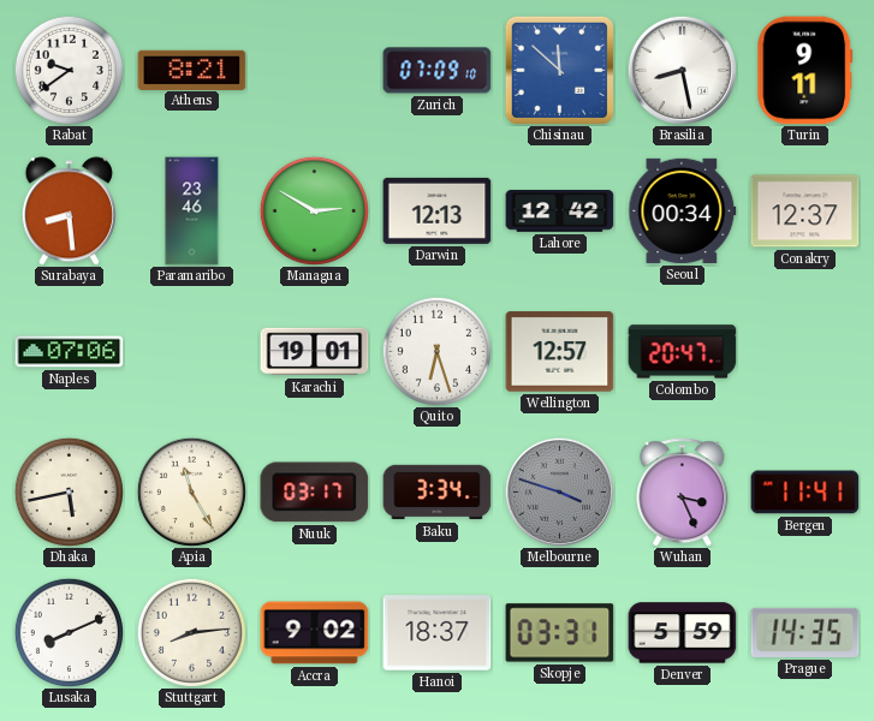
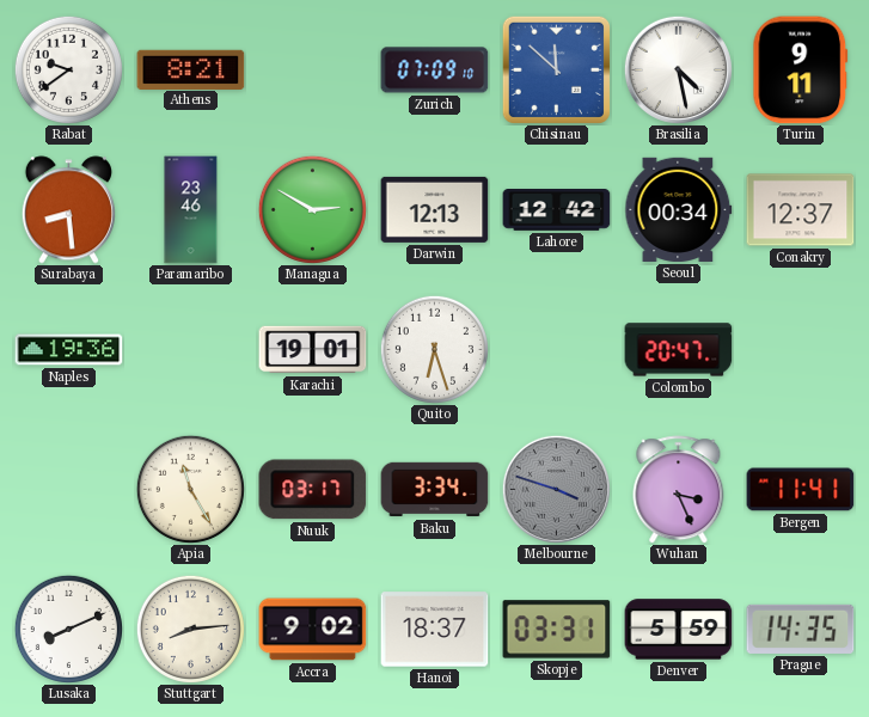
Brasilia: 8:28 -> 4:28
Naples: 07:06 -> 19:36
Wellington: 12:57 -> none
Dhaka: 5:43 -> none
